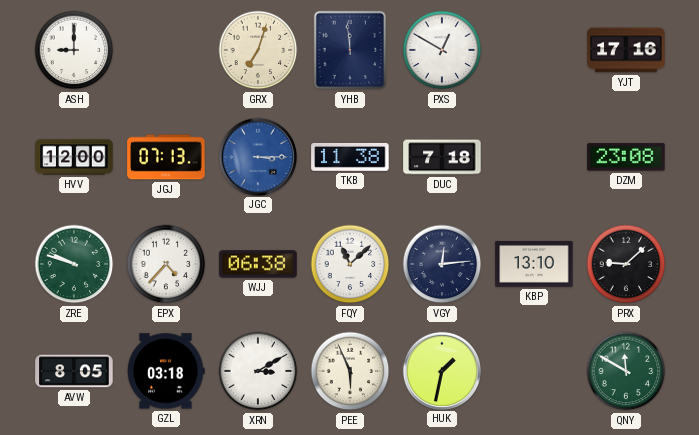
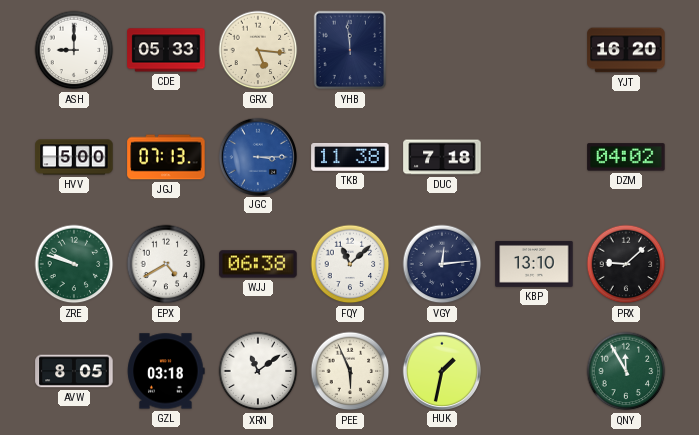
CDE: none -> 05:33
GRX: 7:03 -> 5:16
PXS: 12:50 -> none
YJT: 17:16 -> 16:20
HVV: 12:00 -> 5:00
DZM: 23:08 -> 04:02
EPX: 4:37 -> 4:40
XRN: 3:10 -> 11:09
QNY: 11:50 -> 11:55
